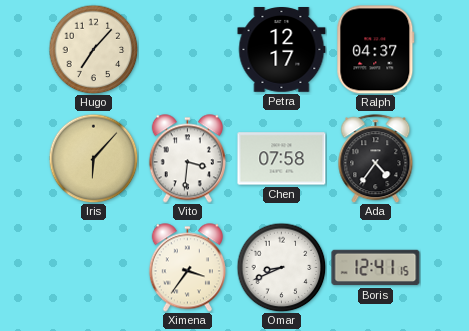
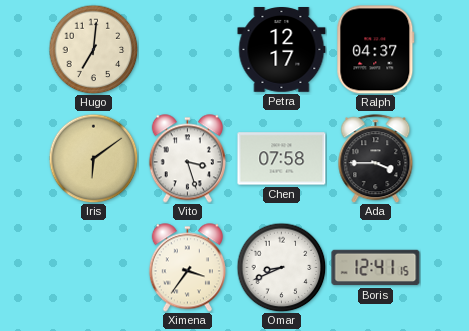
Hugo: 7:07 -> 7:01
Iris: 6:07 -> 6:09
Vito: 3:31 -> 3:27
Ada: 4:36 -> 3:45
